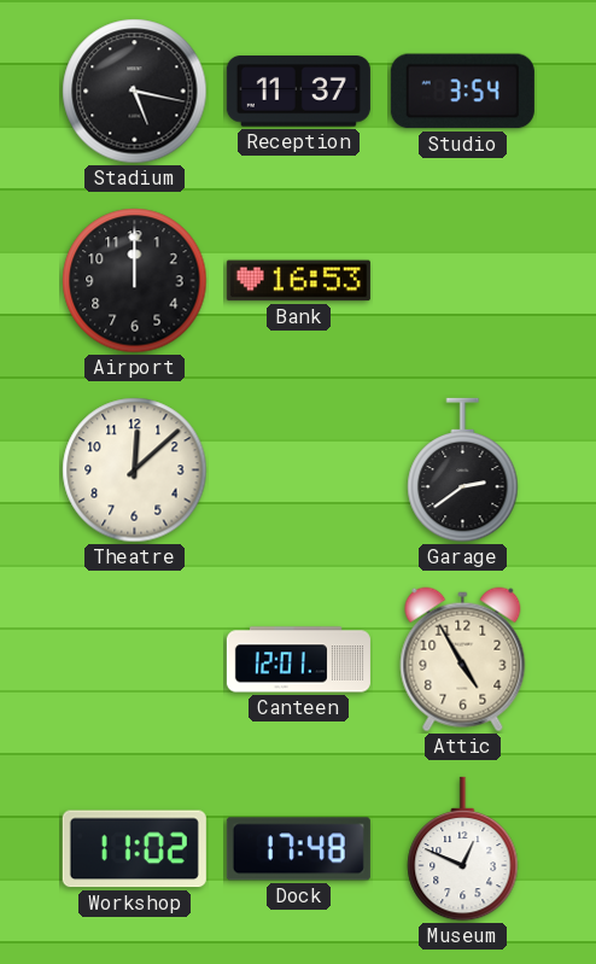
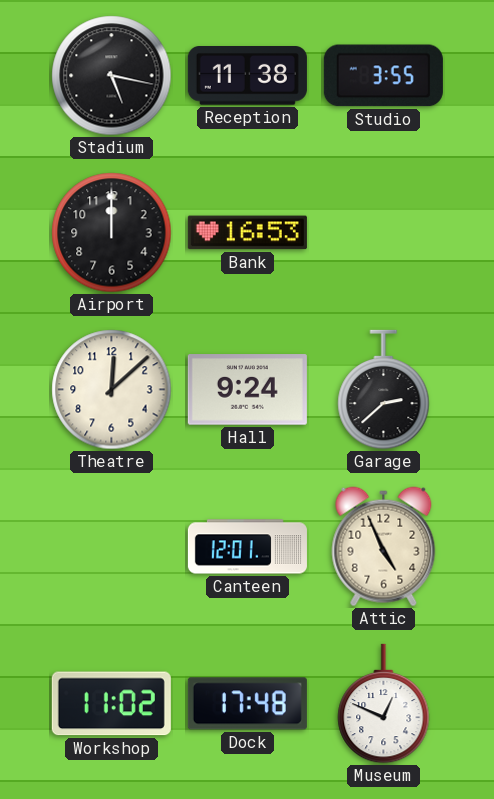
Reception: 11:37 -> 11:38
Studio: 3:54 -> 3:55
Hall: none -> 9:24
Garage: 2:39 -> 2:38
Attic: 4:55 -> 4:56
